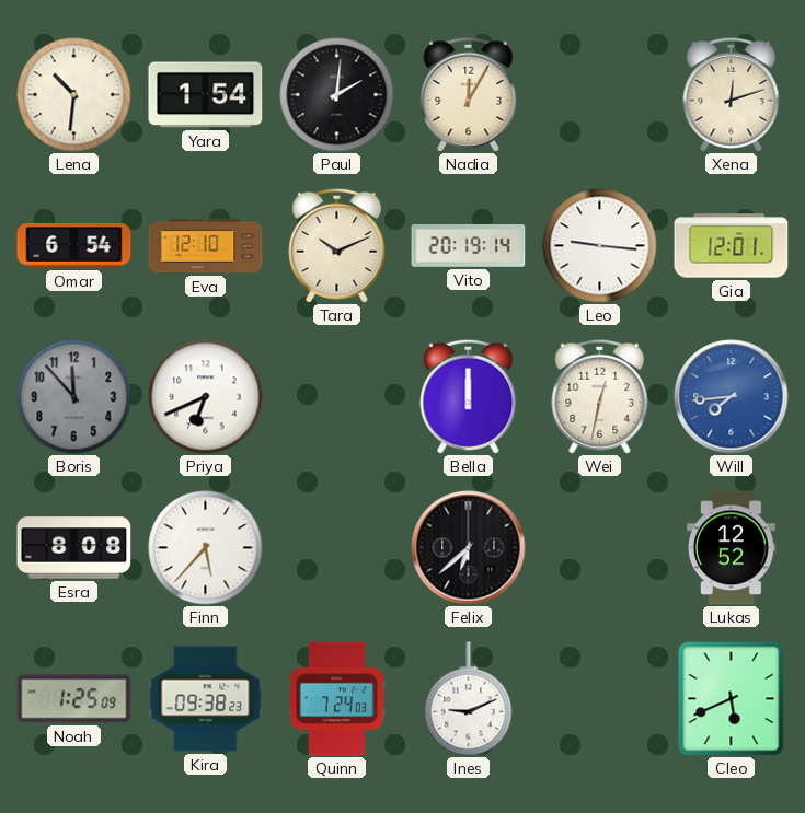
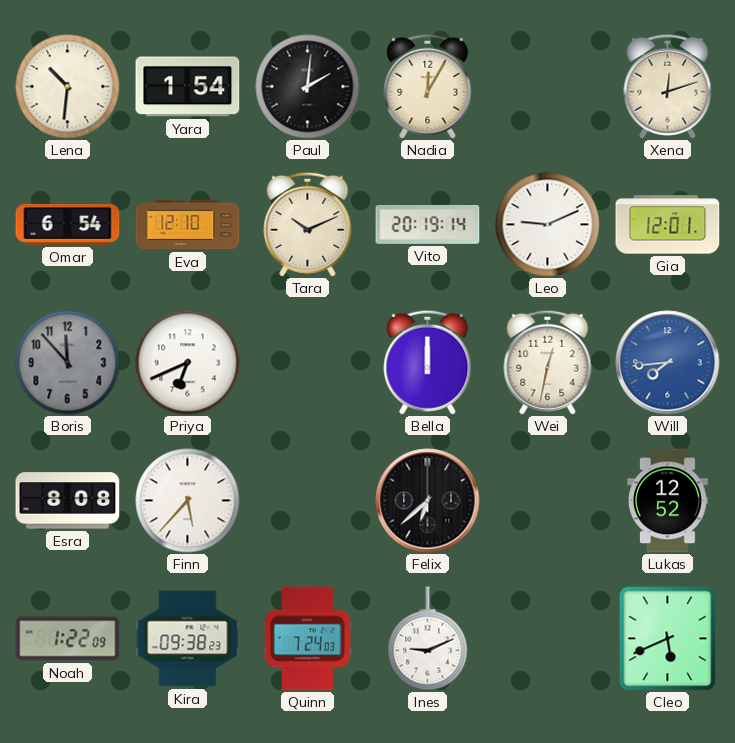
Leo: 9:16 -> 9:11
Noah: 1:25 -> 1:22
